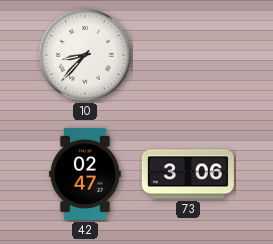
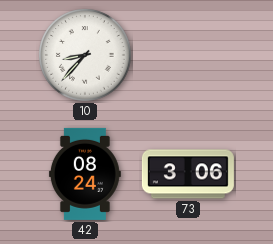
42: 02:47 -> 08:24
